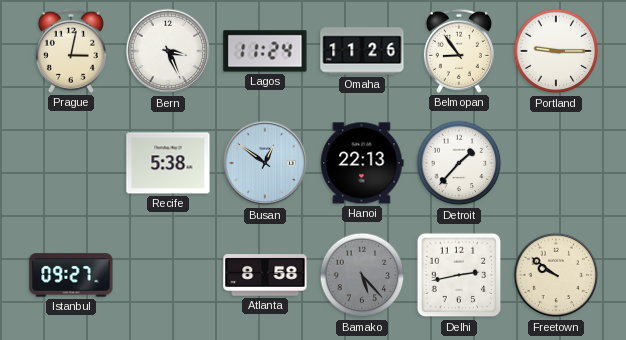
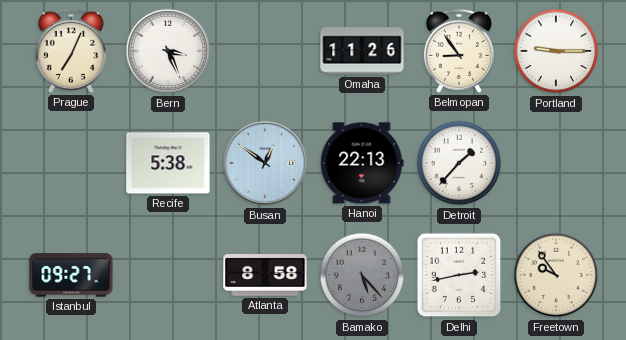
Prague: 3:02 -> 7:04
Lagos: 11:24 -> none
Freetown: 9:51 -> 9:54
